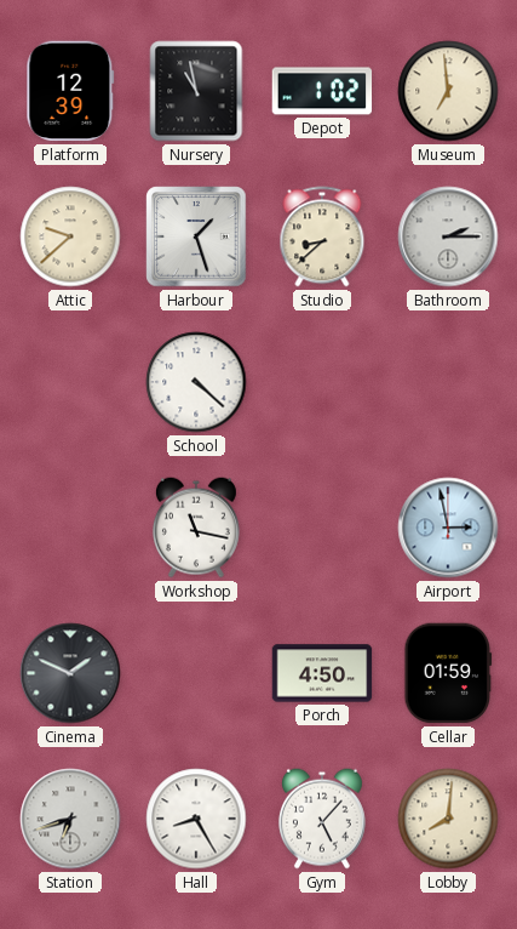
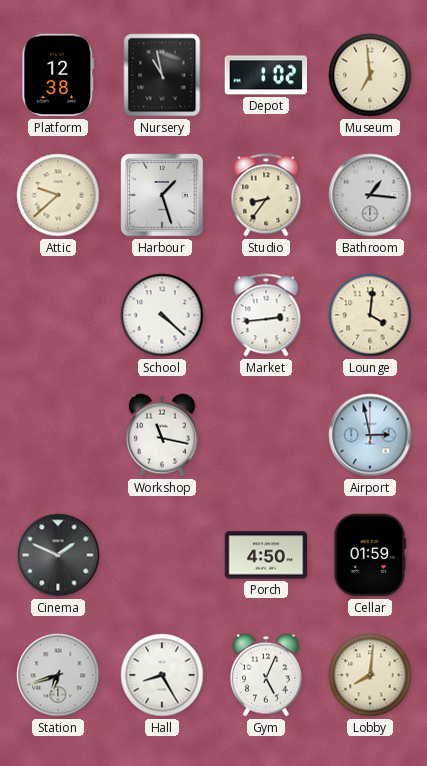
Platform: 12:39 -> 12:38
Studio: 8:38 -> 8:36
Bathroom: 2:15 -> 1:16
Market: none -> 2:44
Lounge: none -> 4:01
Gym: 5:07 -> 5:04
